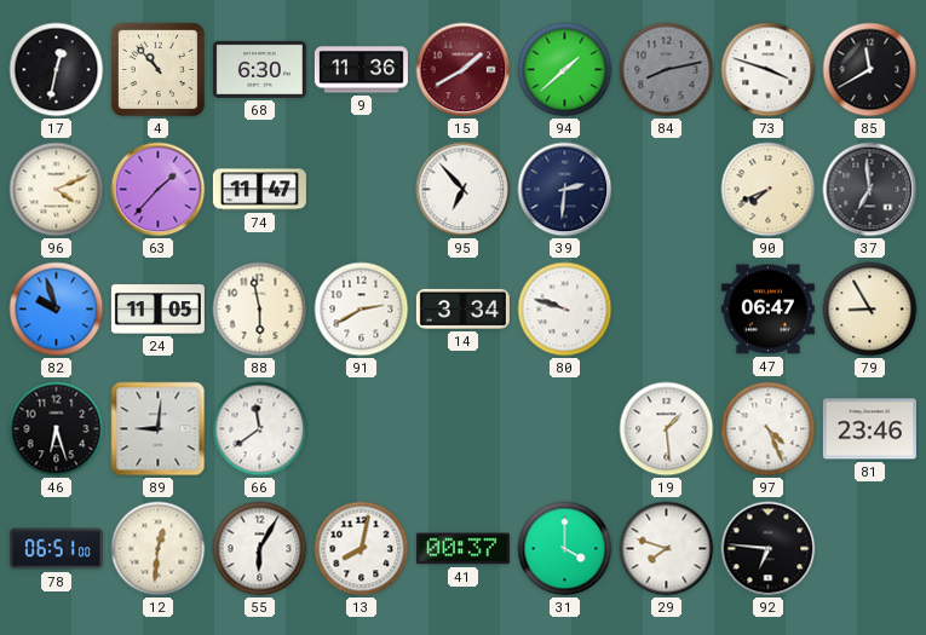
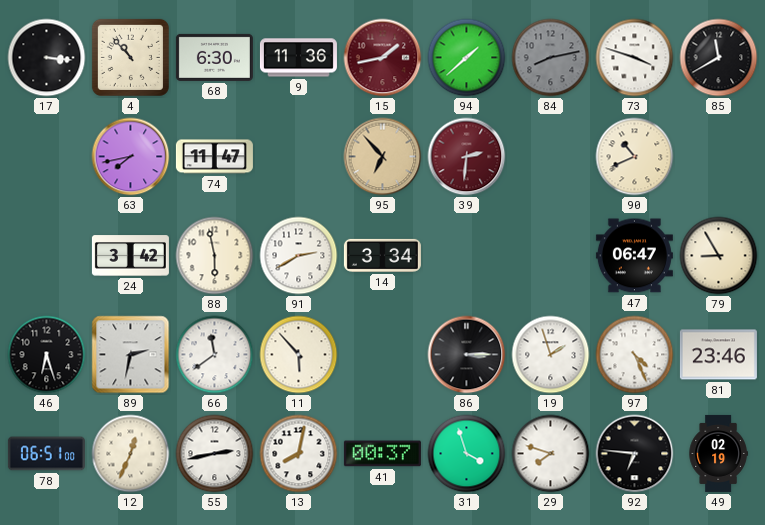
17: 12:32 -> 3:16
15: 1:40 -> 1:43
96: 4:11 -> none
63: 1:37 -> 7:43
95 dial: white -> champagne
39 dial: navy -> burgundy
90: 7:41 -> 10:41
37: 6:59 -> none
82: 9:57 -> none
24: 11:05 -> 3:42
80: 9:48 -> none
89: 9:01 -> 2:32
11: none -> 5:53
86: none -> 3:15
19: 1:29 -> 1:57
12: 12:31 -> 12:34
55: 6:05 -> 2:43
31: 4:00 -> 3:57
49: none -> 02:19
